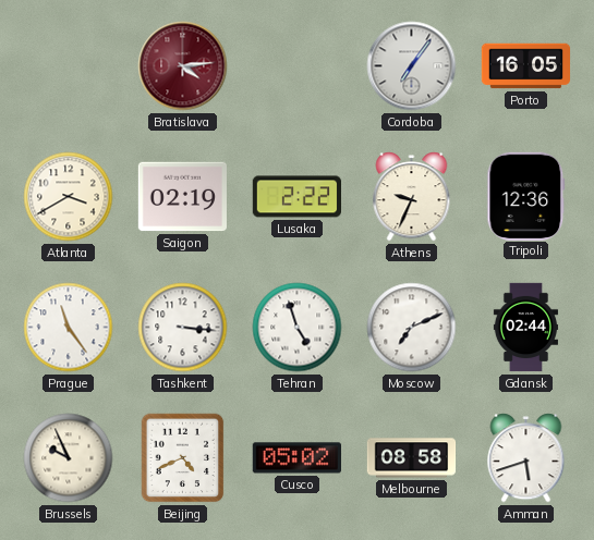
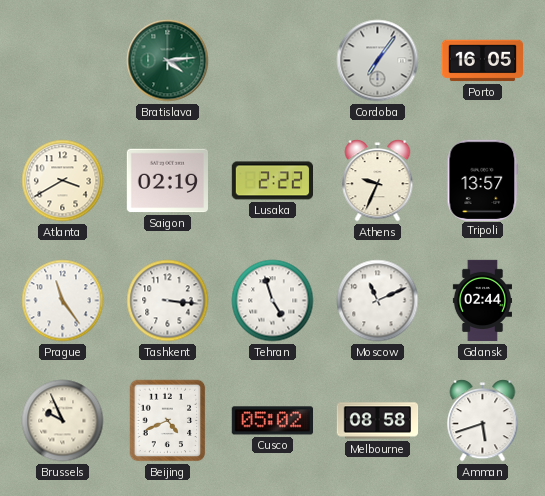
Bratislava dial: burgundy -> green
Tripoli: 12:36 -> 13:57
Moscow: 7:11 -> 11:11
